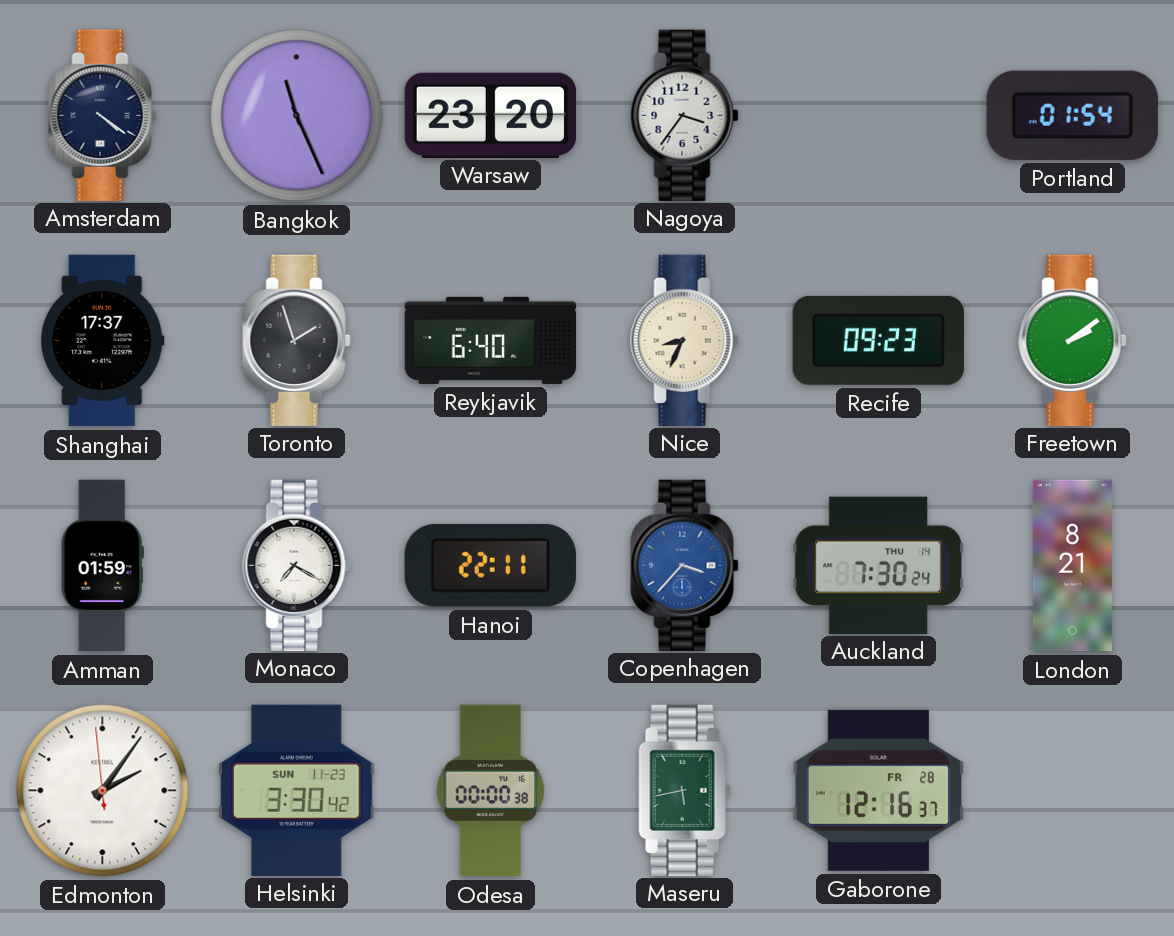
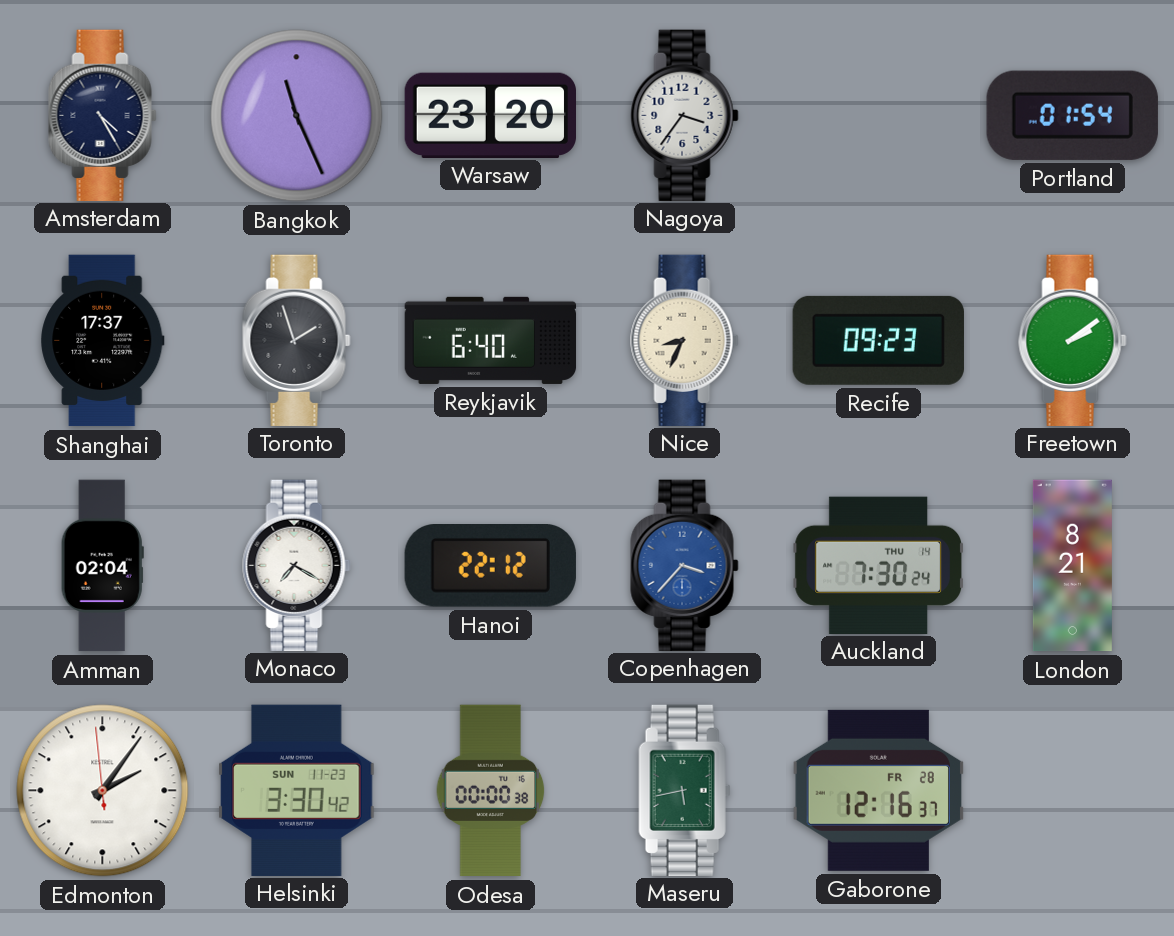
Amsterdam: 4:21 -> 4:25
Amman: 01:59 -> 02:04
Hanoi: 22:11 -> 22:12
